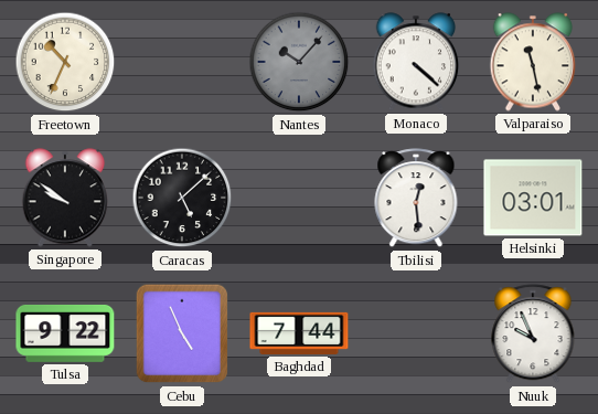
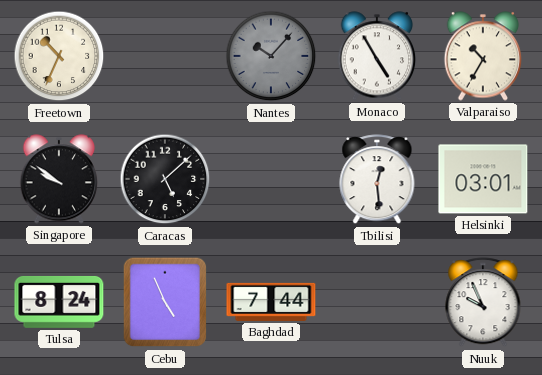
Monaco: 4:22 -> 4:55
Valparaiso: 11:28 -> 10:35
Tulsa: 9:22 -> 8:24
